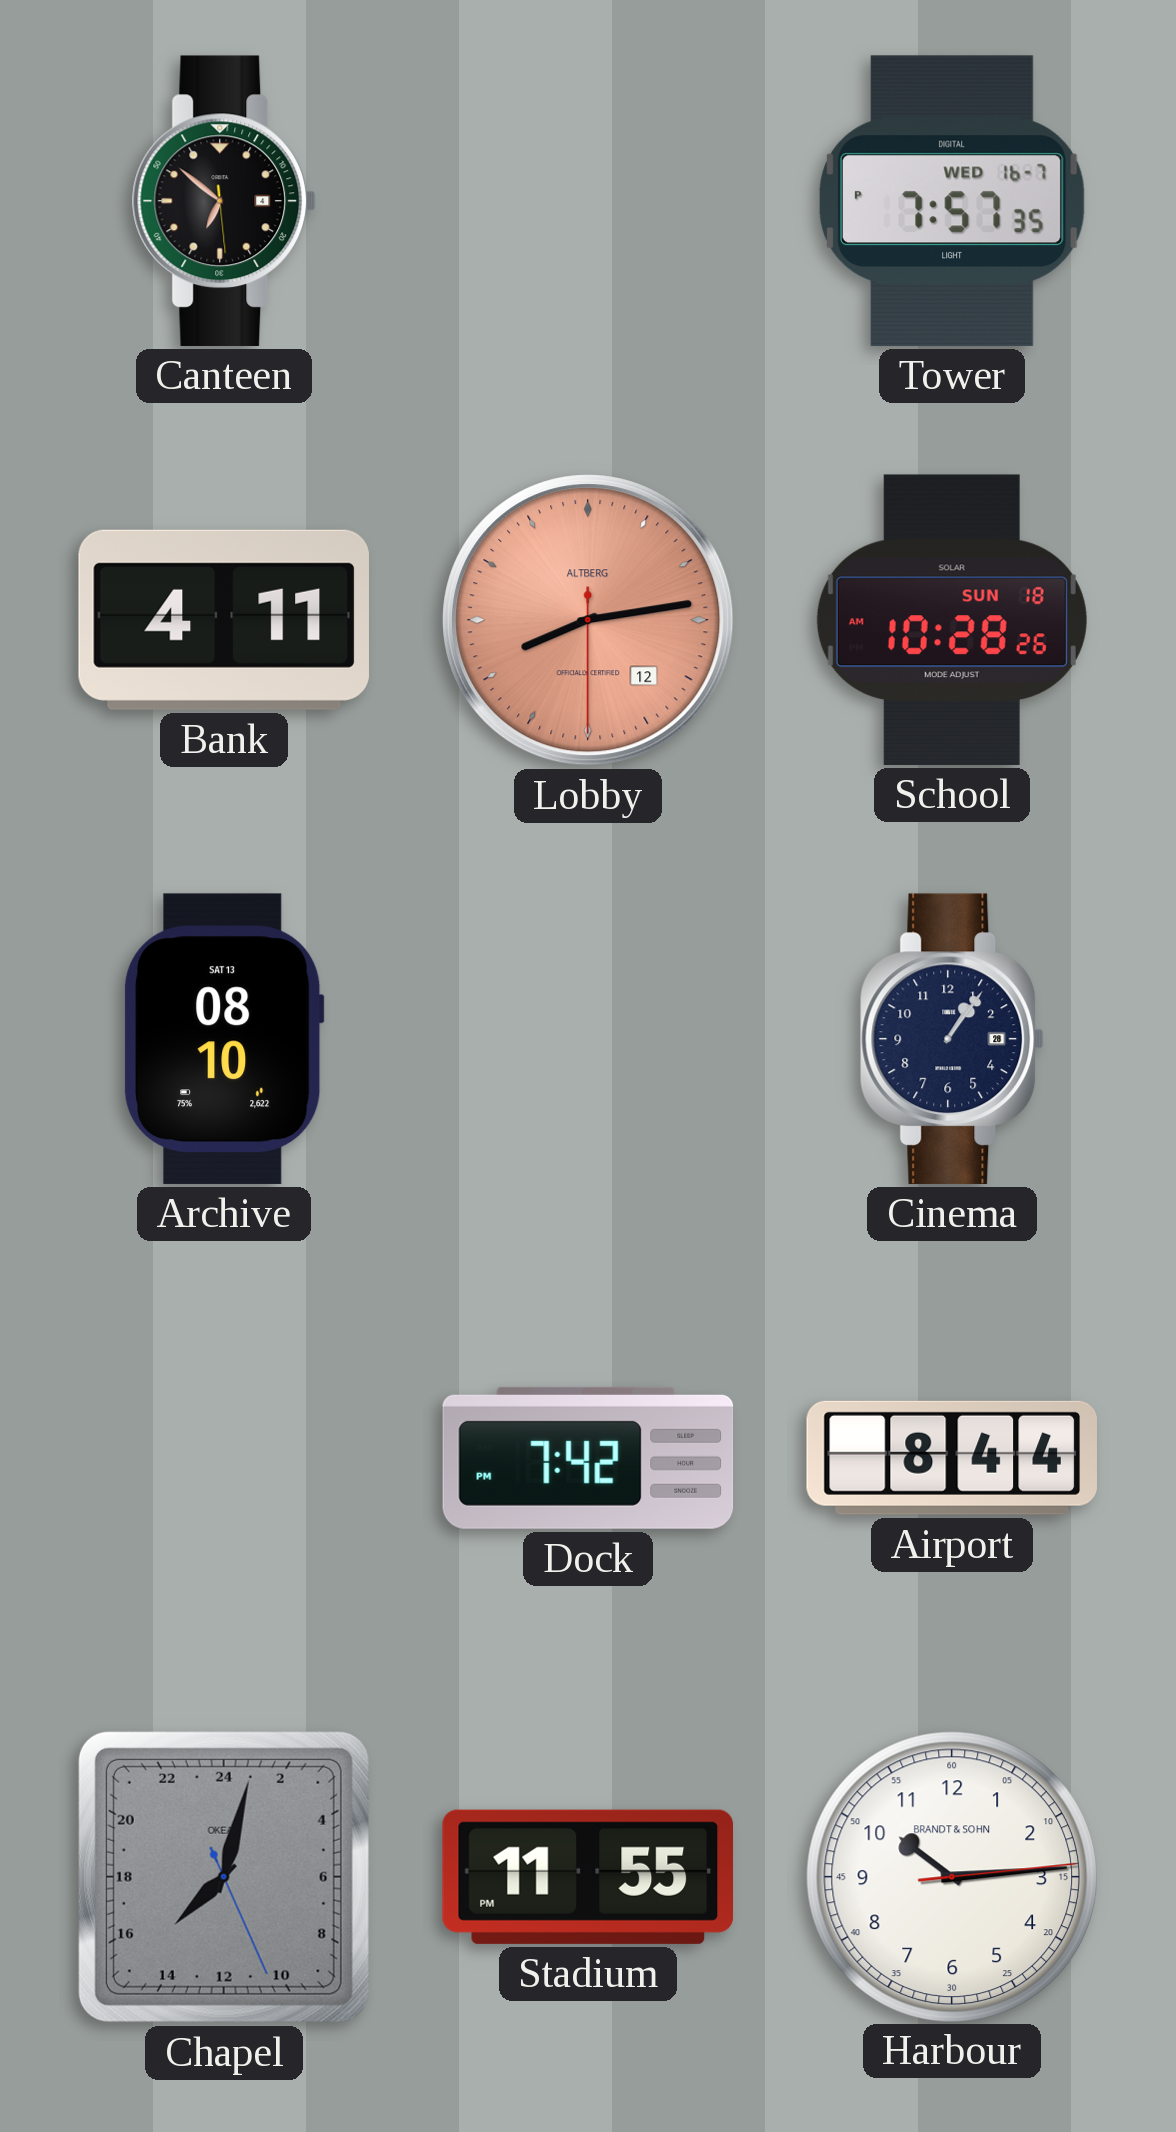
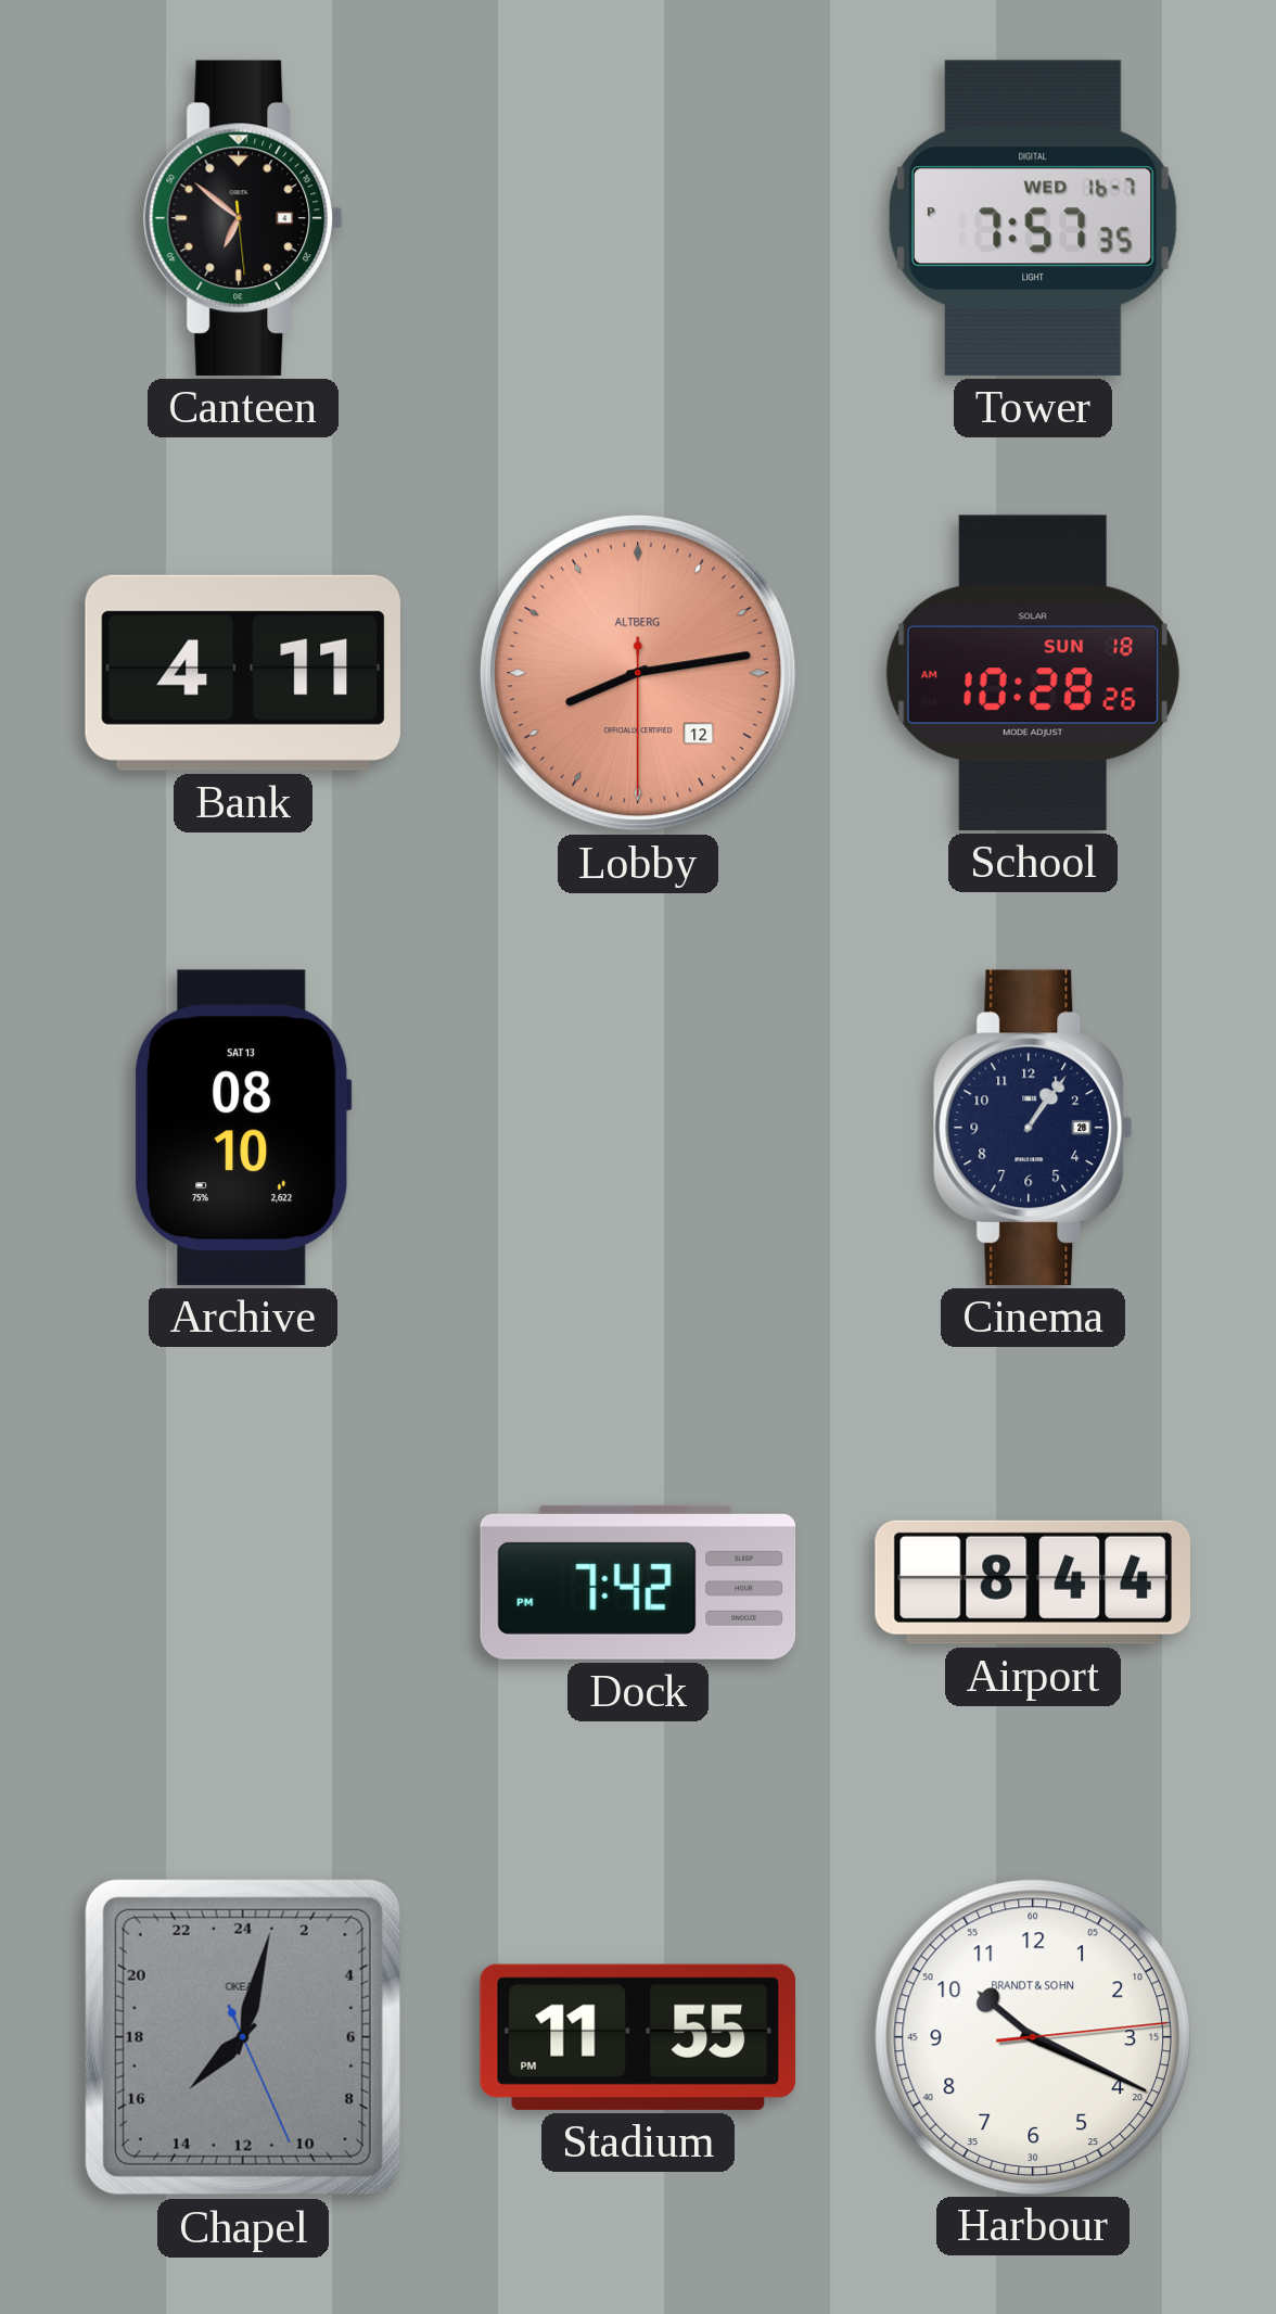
Harbour: 10:14 -> 10:19
